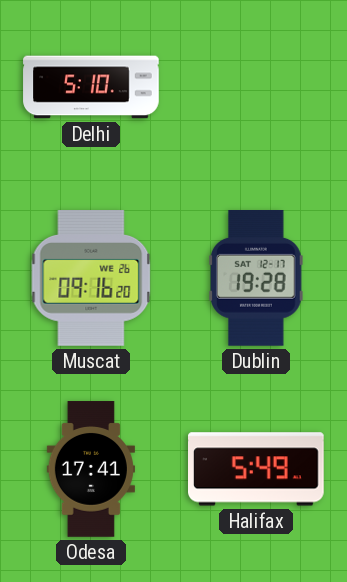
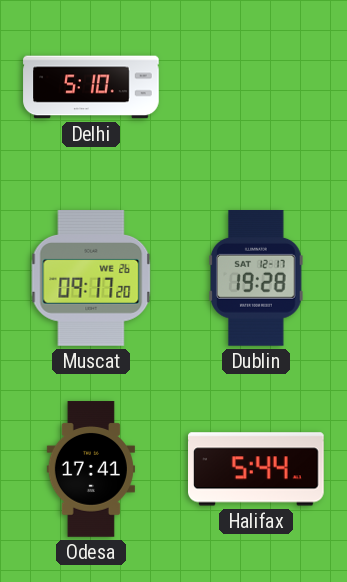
Muscat: 09:16 -> 09:17
Halifax: 5:49 -> 5:44
